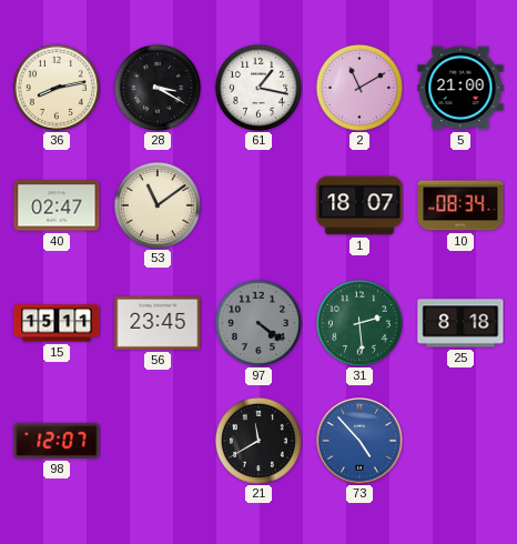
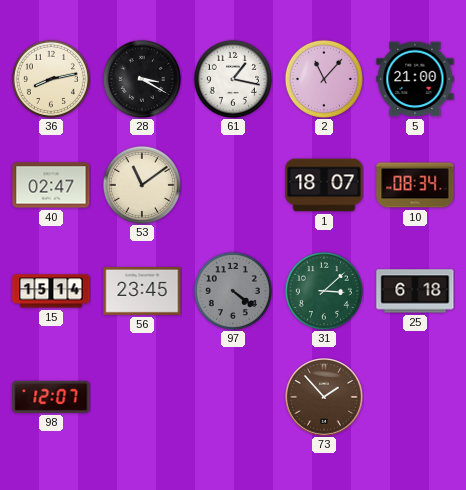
2: 11:10 -> 11:07
15: 15:11 -> 15:14
31: 2:29 -> 3:08
25: 8:18 -> 6:18
21: 11:40 -> none
73: 4:53 -> 1:53
73 dial: blue -> brown
